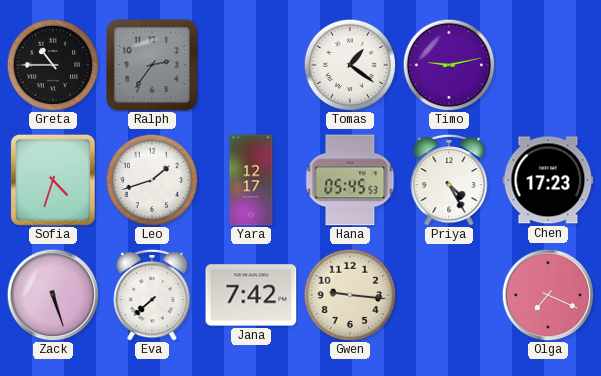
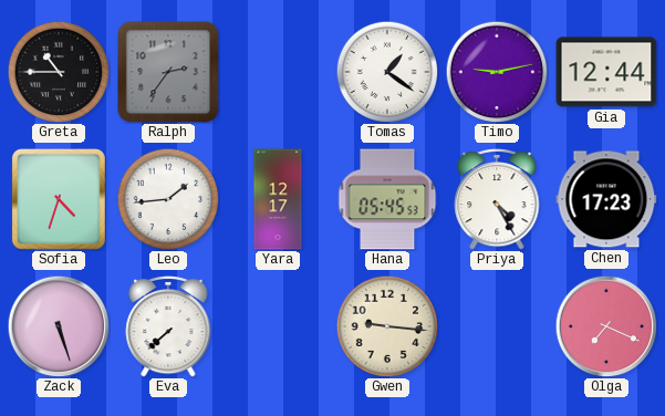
Gia: none -> 12:44
Leo: 1:42 -> 1:44
Jana: 7:42 -> none
